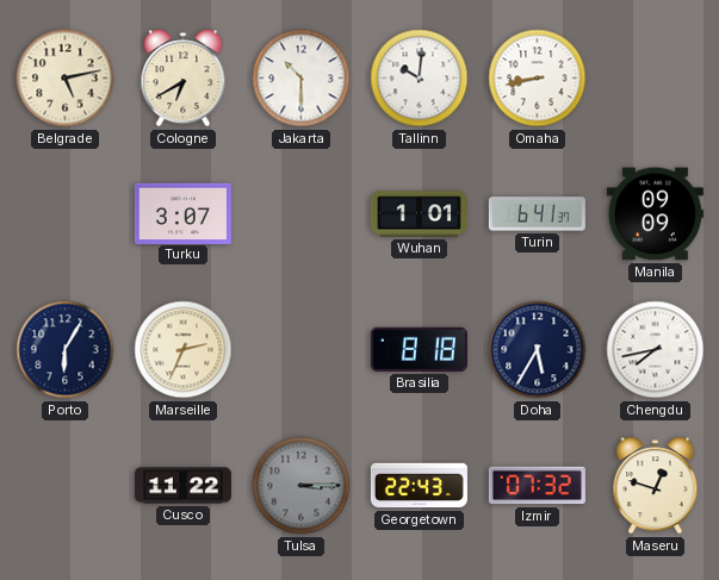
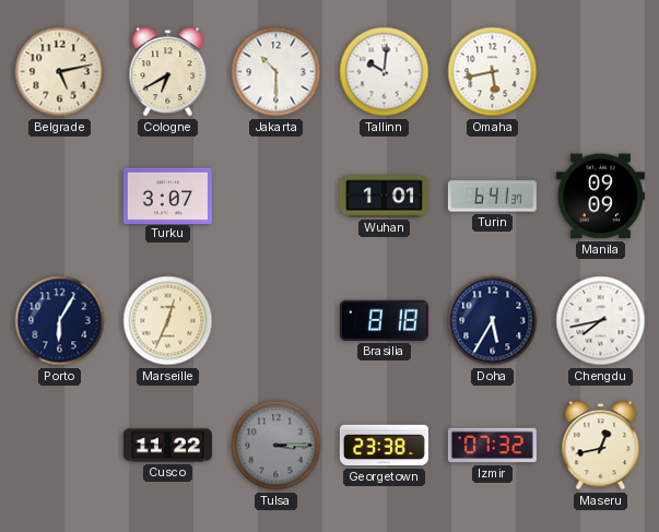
Omaha: 8:43 -> 5:43
Marseille: 2:34 -> 12:34
Georgetown: 22:43 -> 23:38
Maseru: 12:48 -> 12:43
